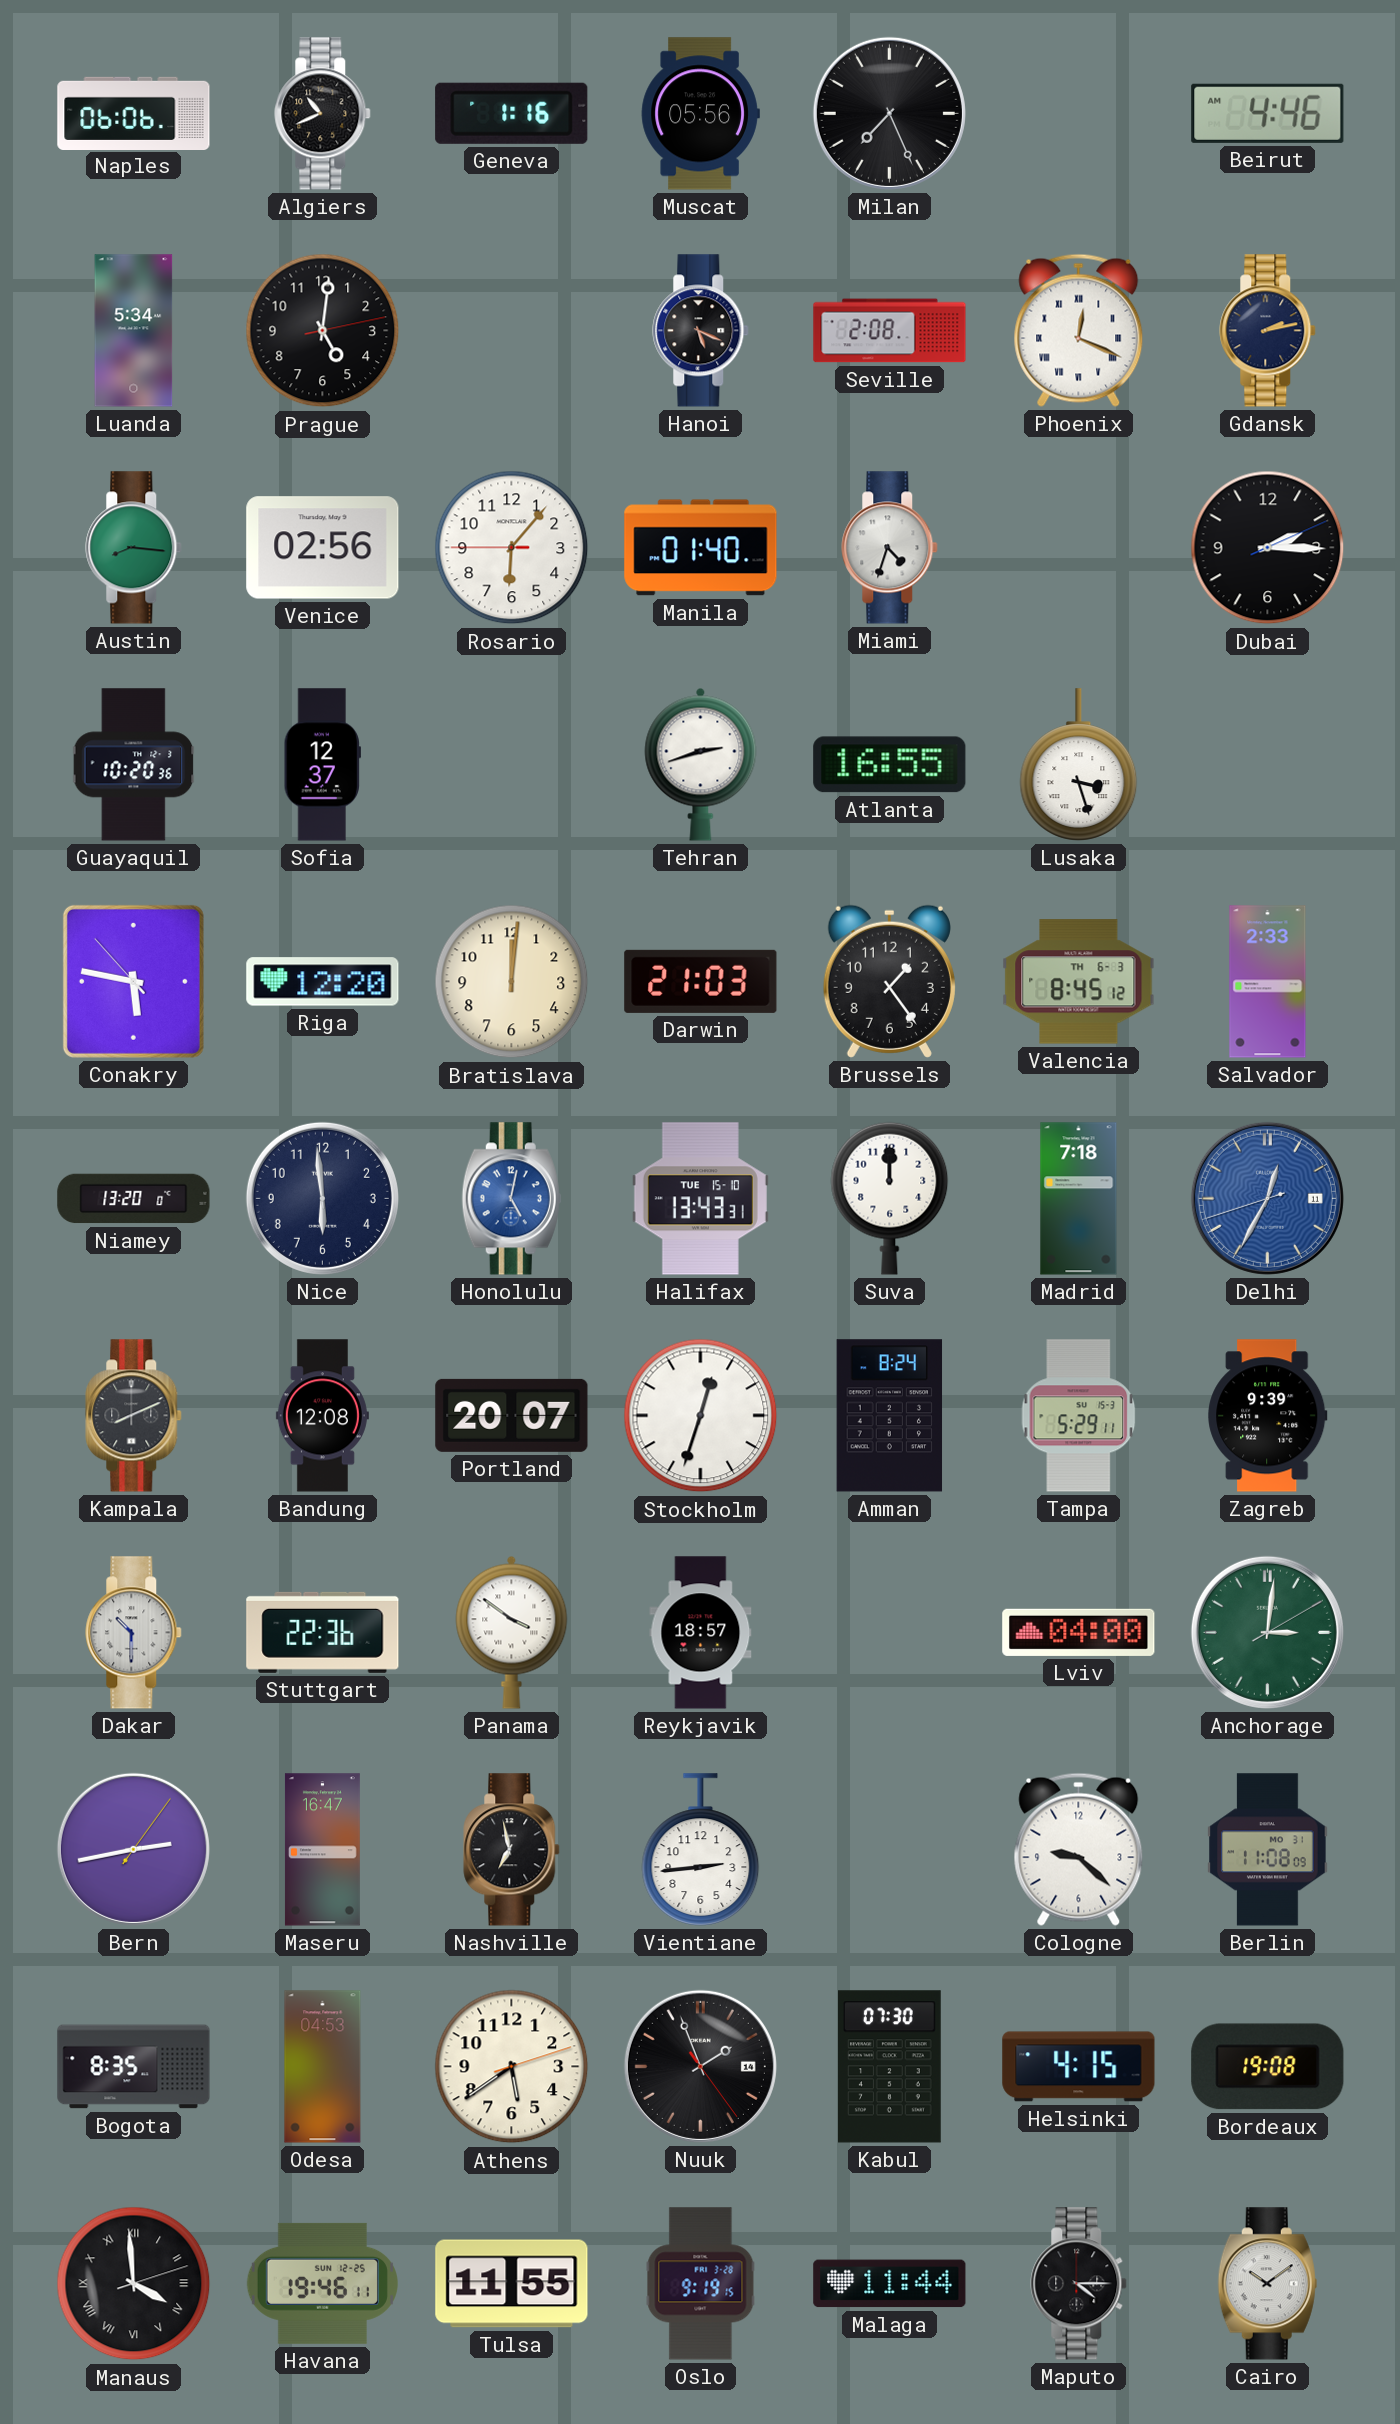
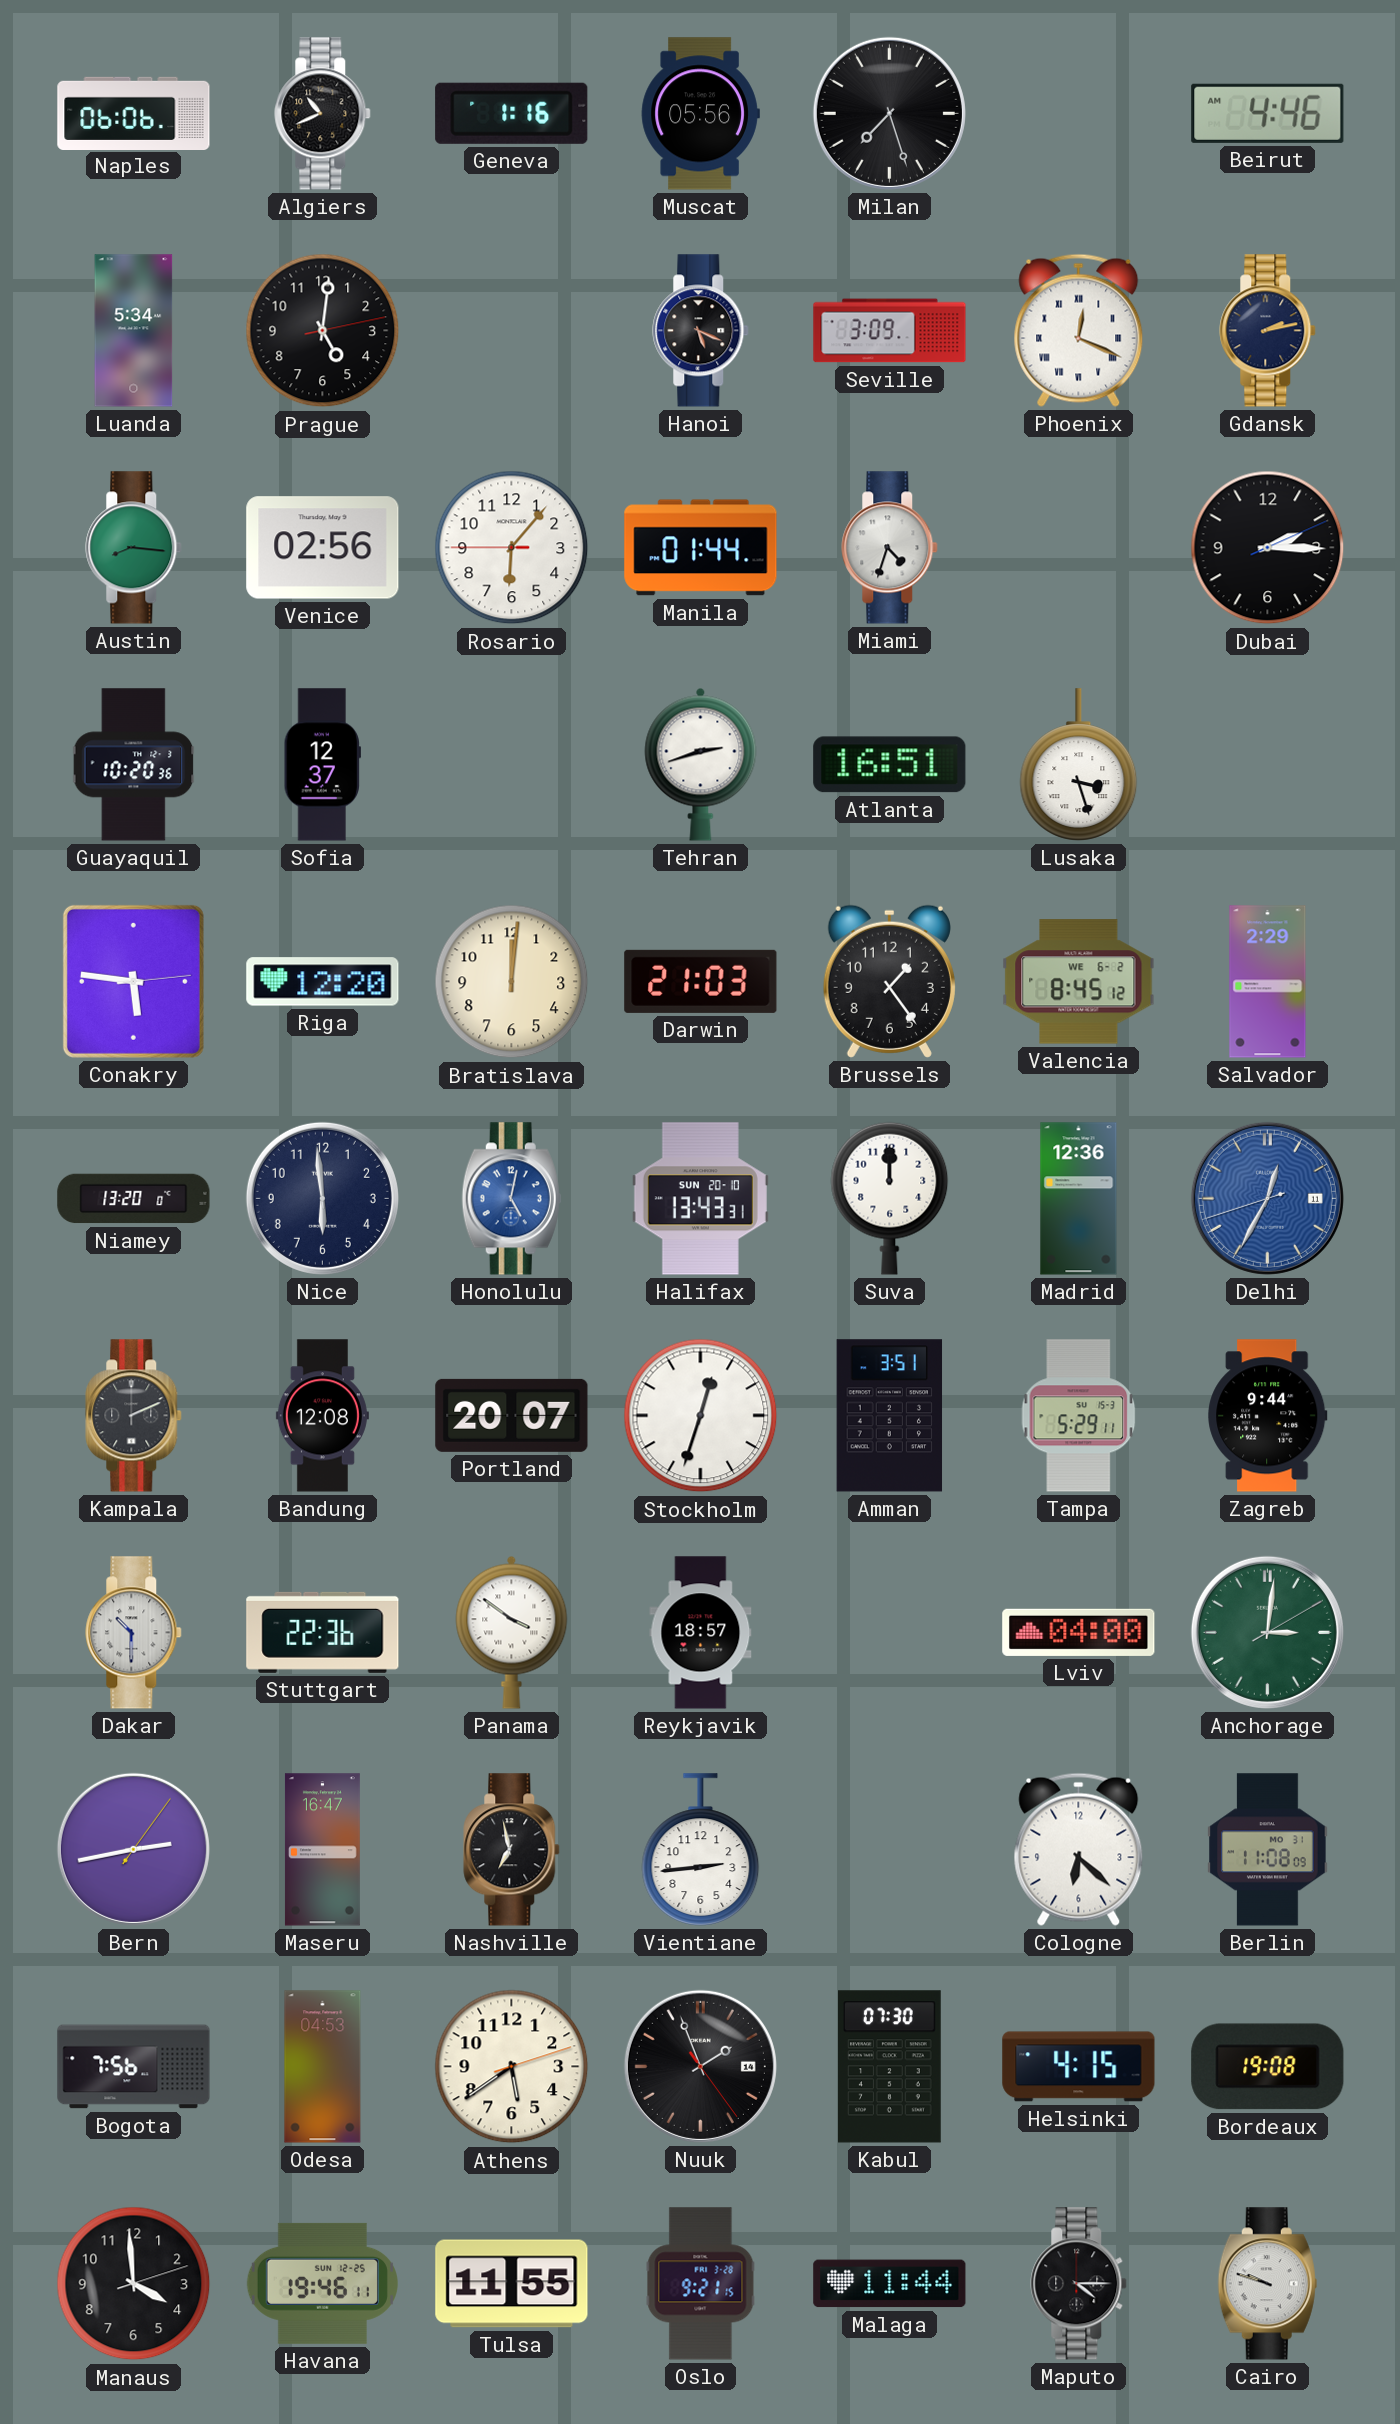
Milan: 7:26 -> 7:27
Seville: 2:08 -> 3:09
Manila: 01:40 -> 01:44
Atlanta: 16:55 -> 16:51
Conakry: 5:46:53 -> 5:46:14
Valencia date: TH 6-3 -> WE 6-2
Salvador: 2:33 -> 2:29
Halifax date: TUE 15-10 -> SUN 20-10
Madrid: 7:18 -> 12:36
Kampala: 8:11 -> 2:11
Amman: 8:24 -> 3:51
Zagreb: 9:39 -> 9:44
Cologne: 9:22 -> 6:22
Bogota: 8:35 -> 7:56
Manaus numerals: Roman -> Arabic
Oslo: 9:19 -> 9:21
Cairo: 10:09 -> 9:48
